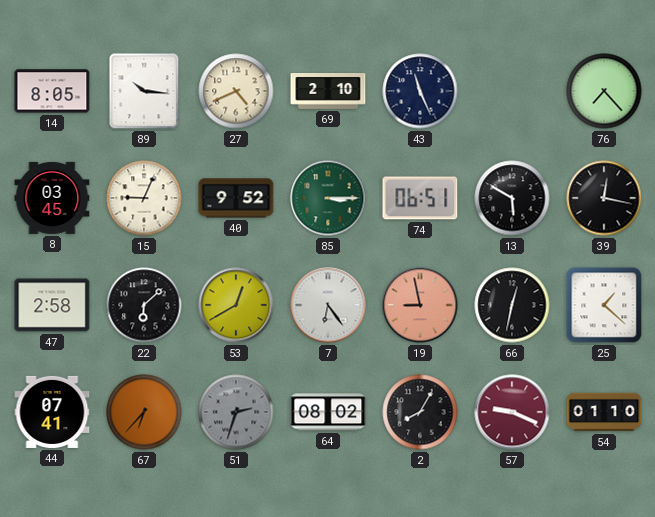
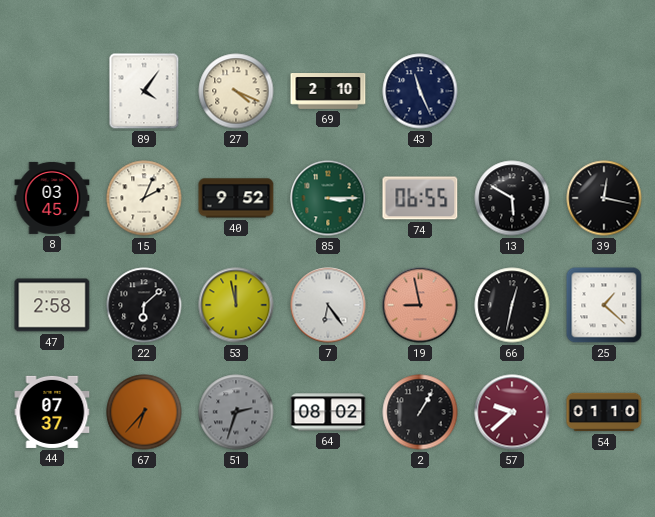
14: 8:05 -> none
89: 10:16 -> 4:06
27: 4:41 -> 4:19
76: 7:23 -> none
15: 9:04 -> 2:04
74: 06:51 -> 06:55
53: 12:40 -> 11:58
44: 07:41 -> 07:37
2: 8:05 -> 1:05
57: 9:19 -> 9:38
